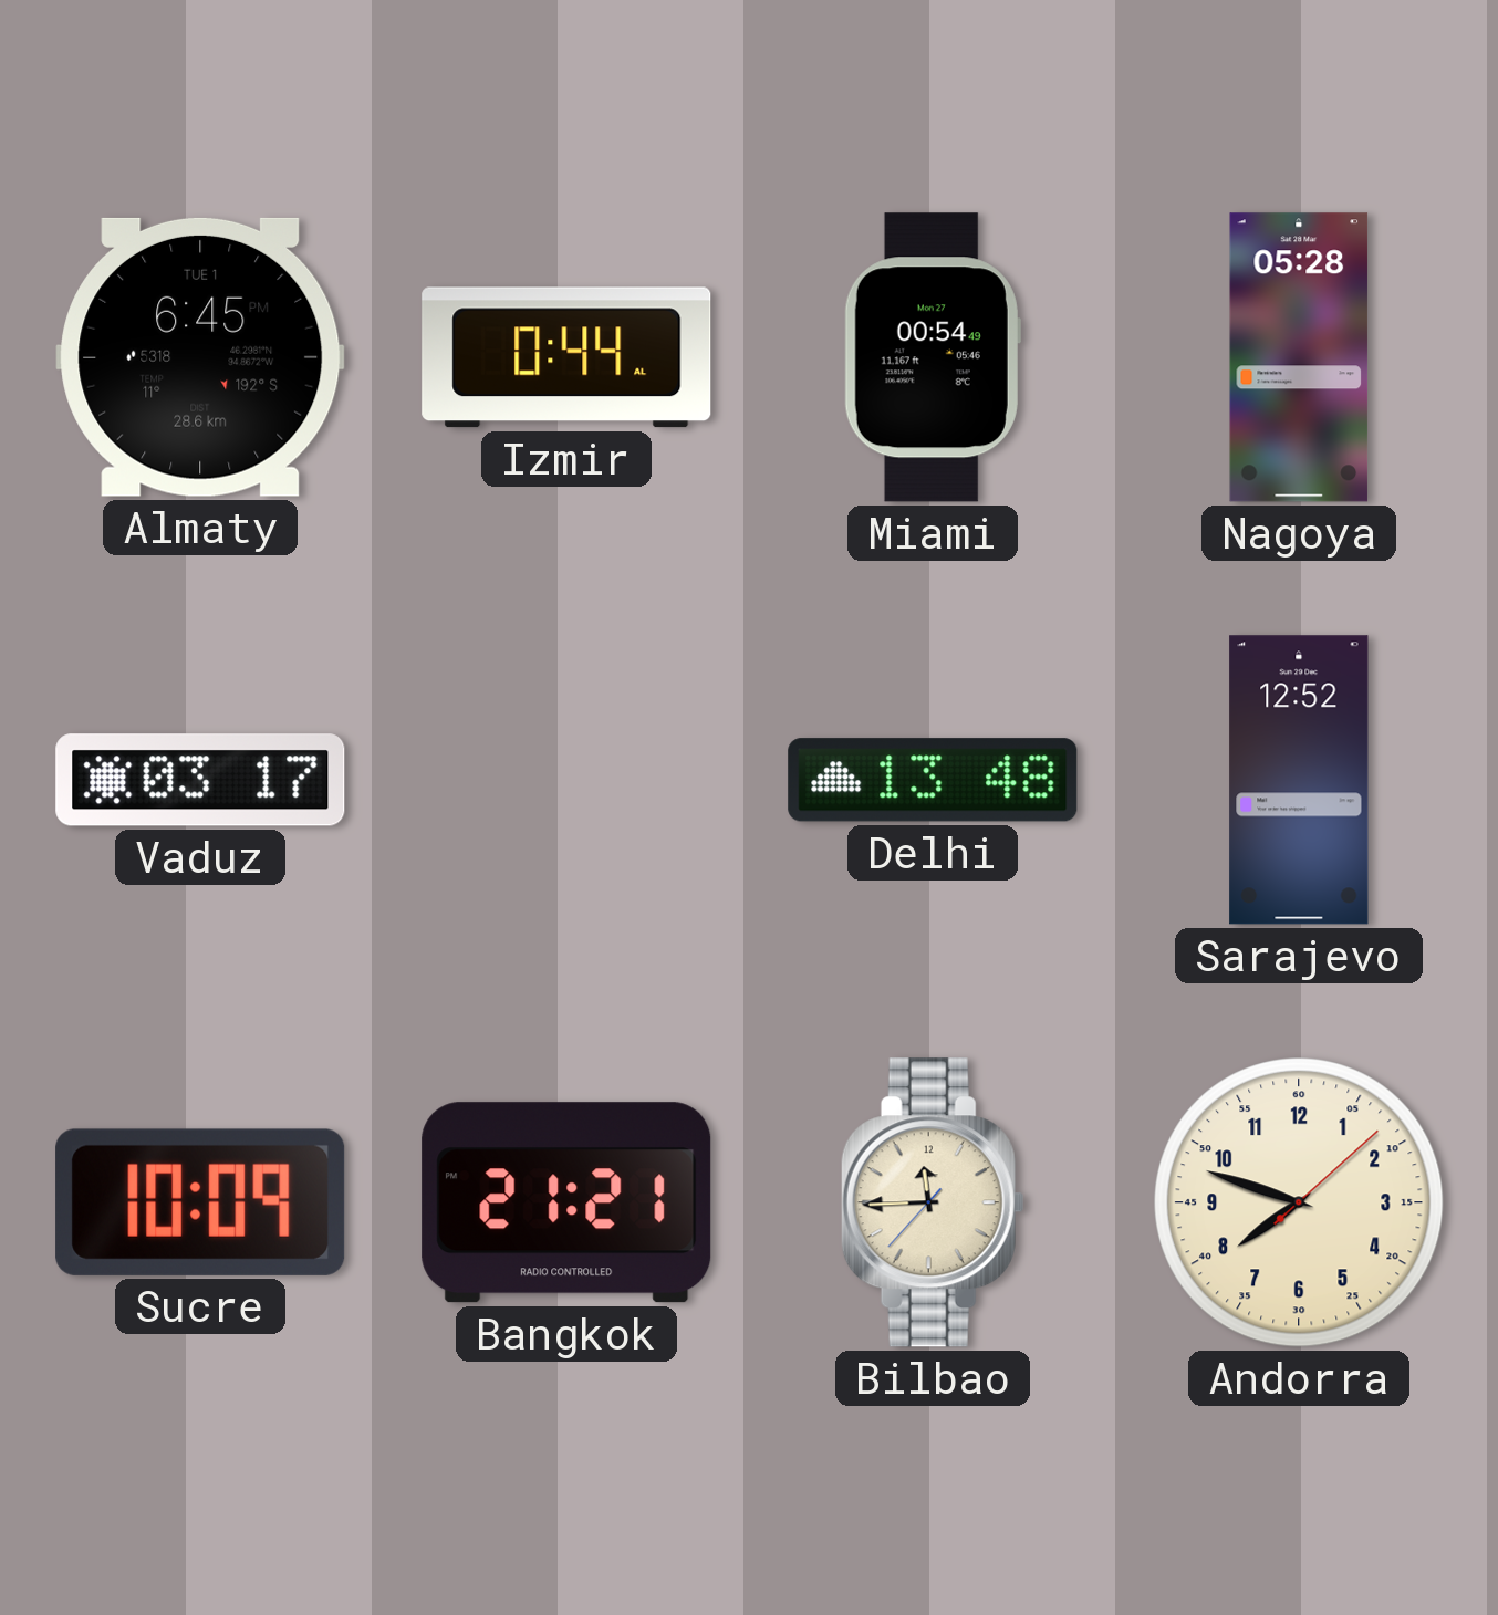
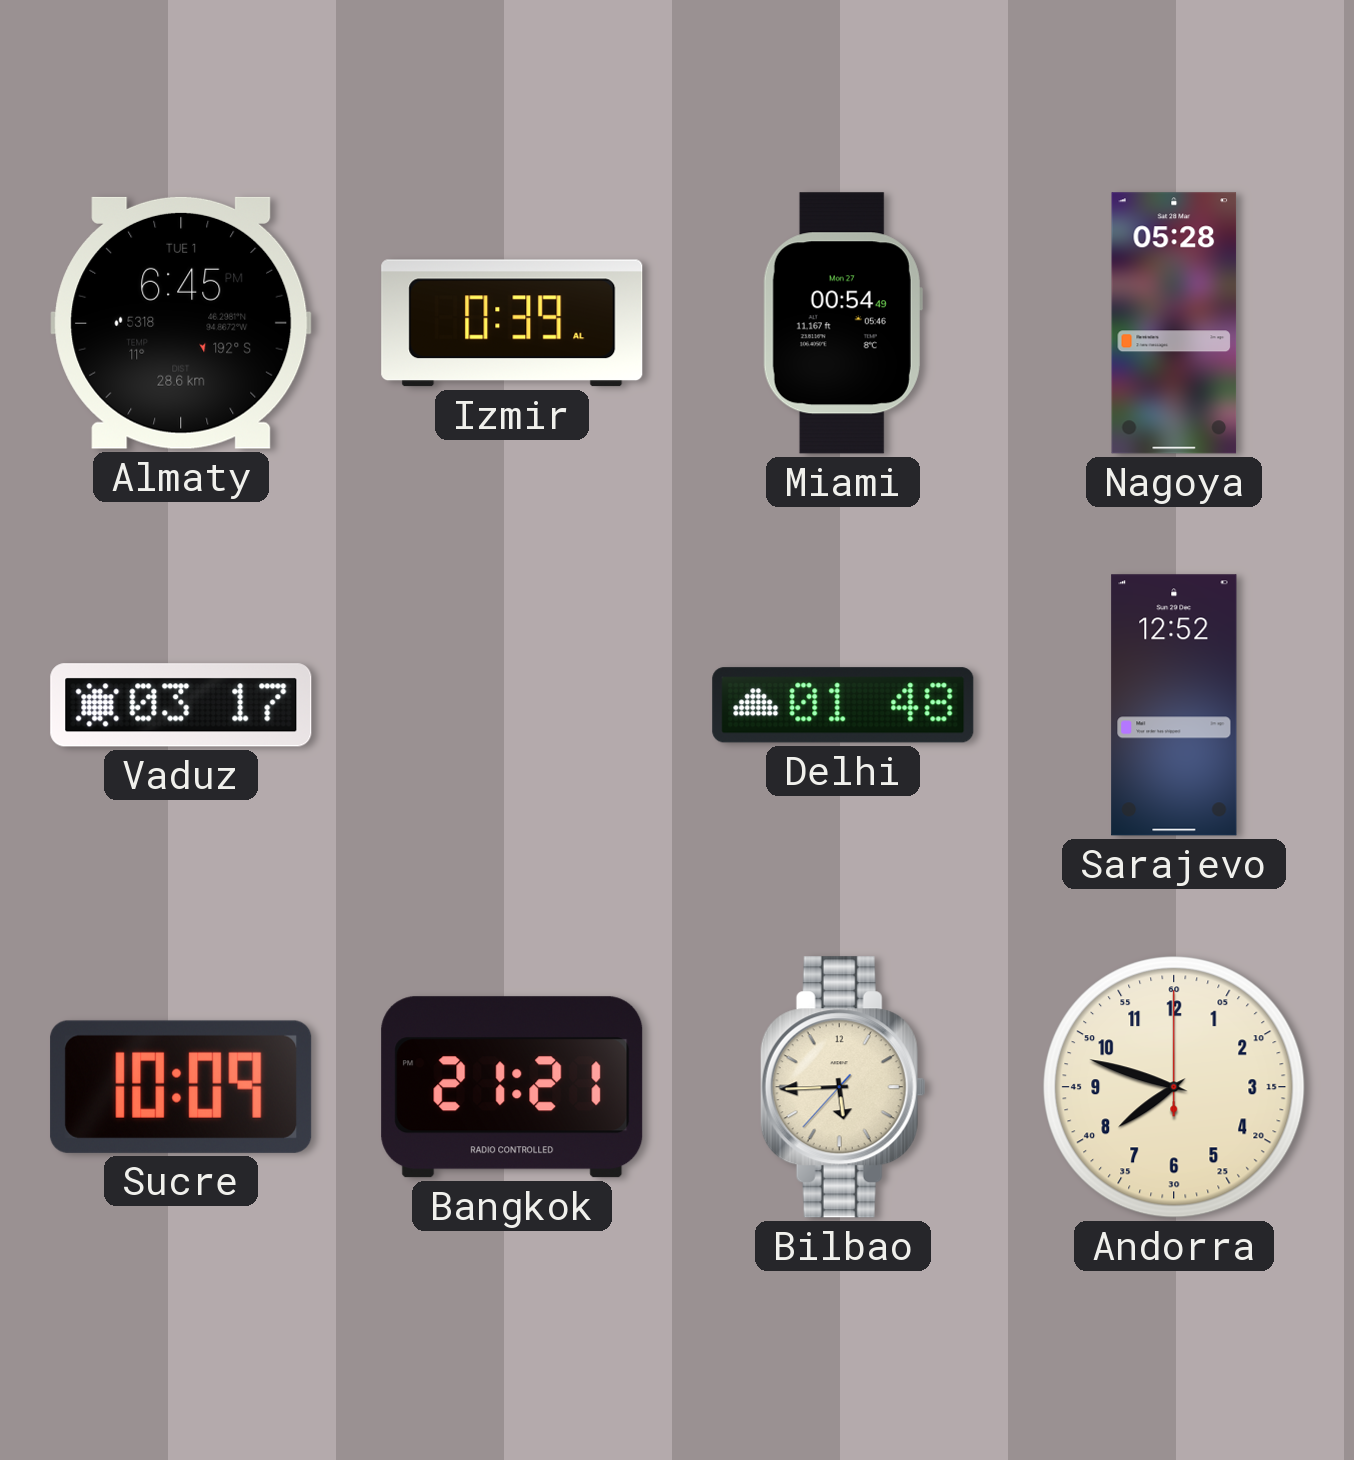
Izmir: 0:44 -> 0:39
Delhi: 13:48 -> 01:48
Bilbao: 11:44 -> 5:44
Andorra: 7:48:08 -> 7:48:00
